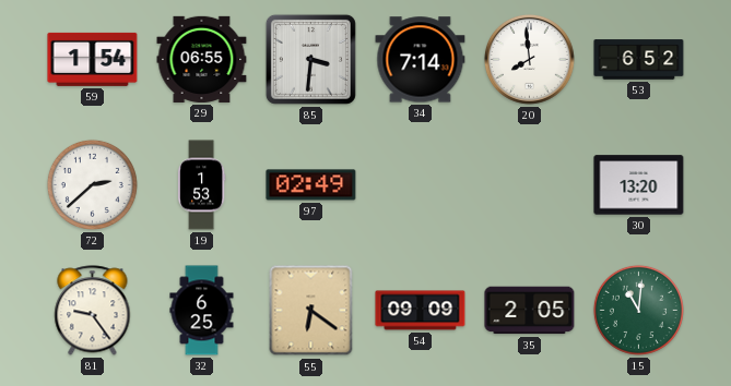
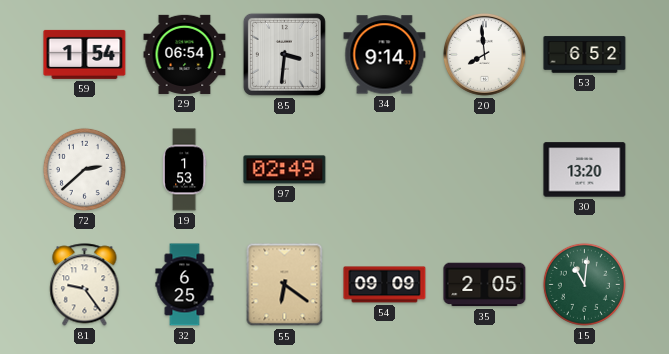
29: 06:55 -> 06:54
34: 7:14 -> 9:14
